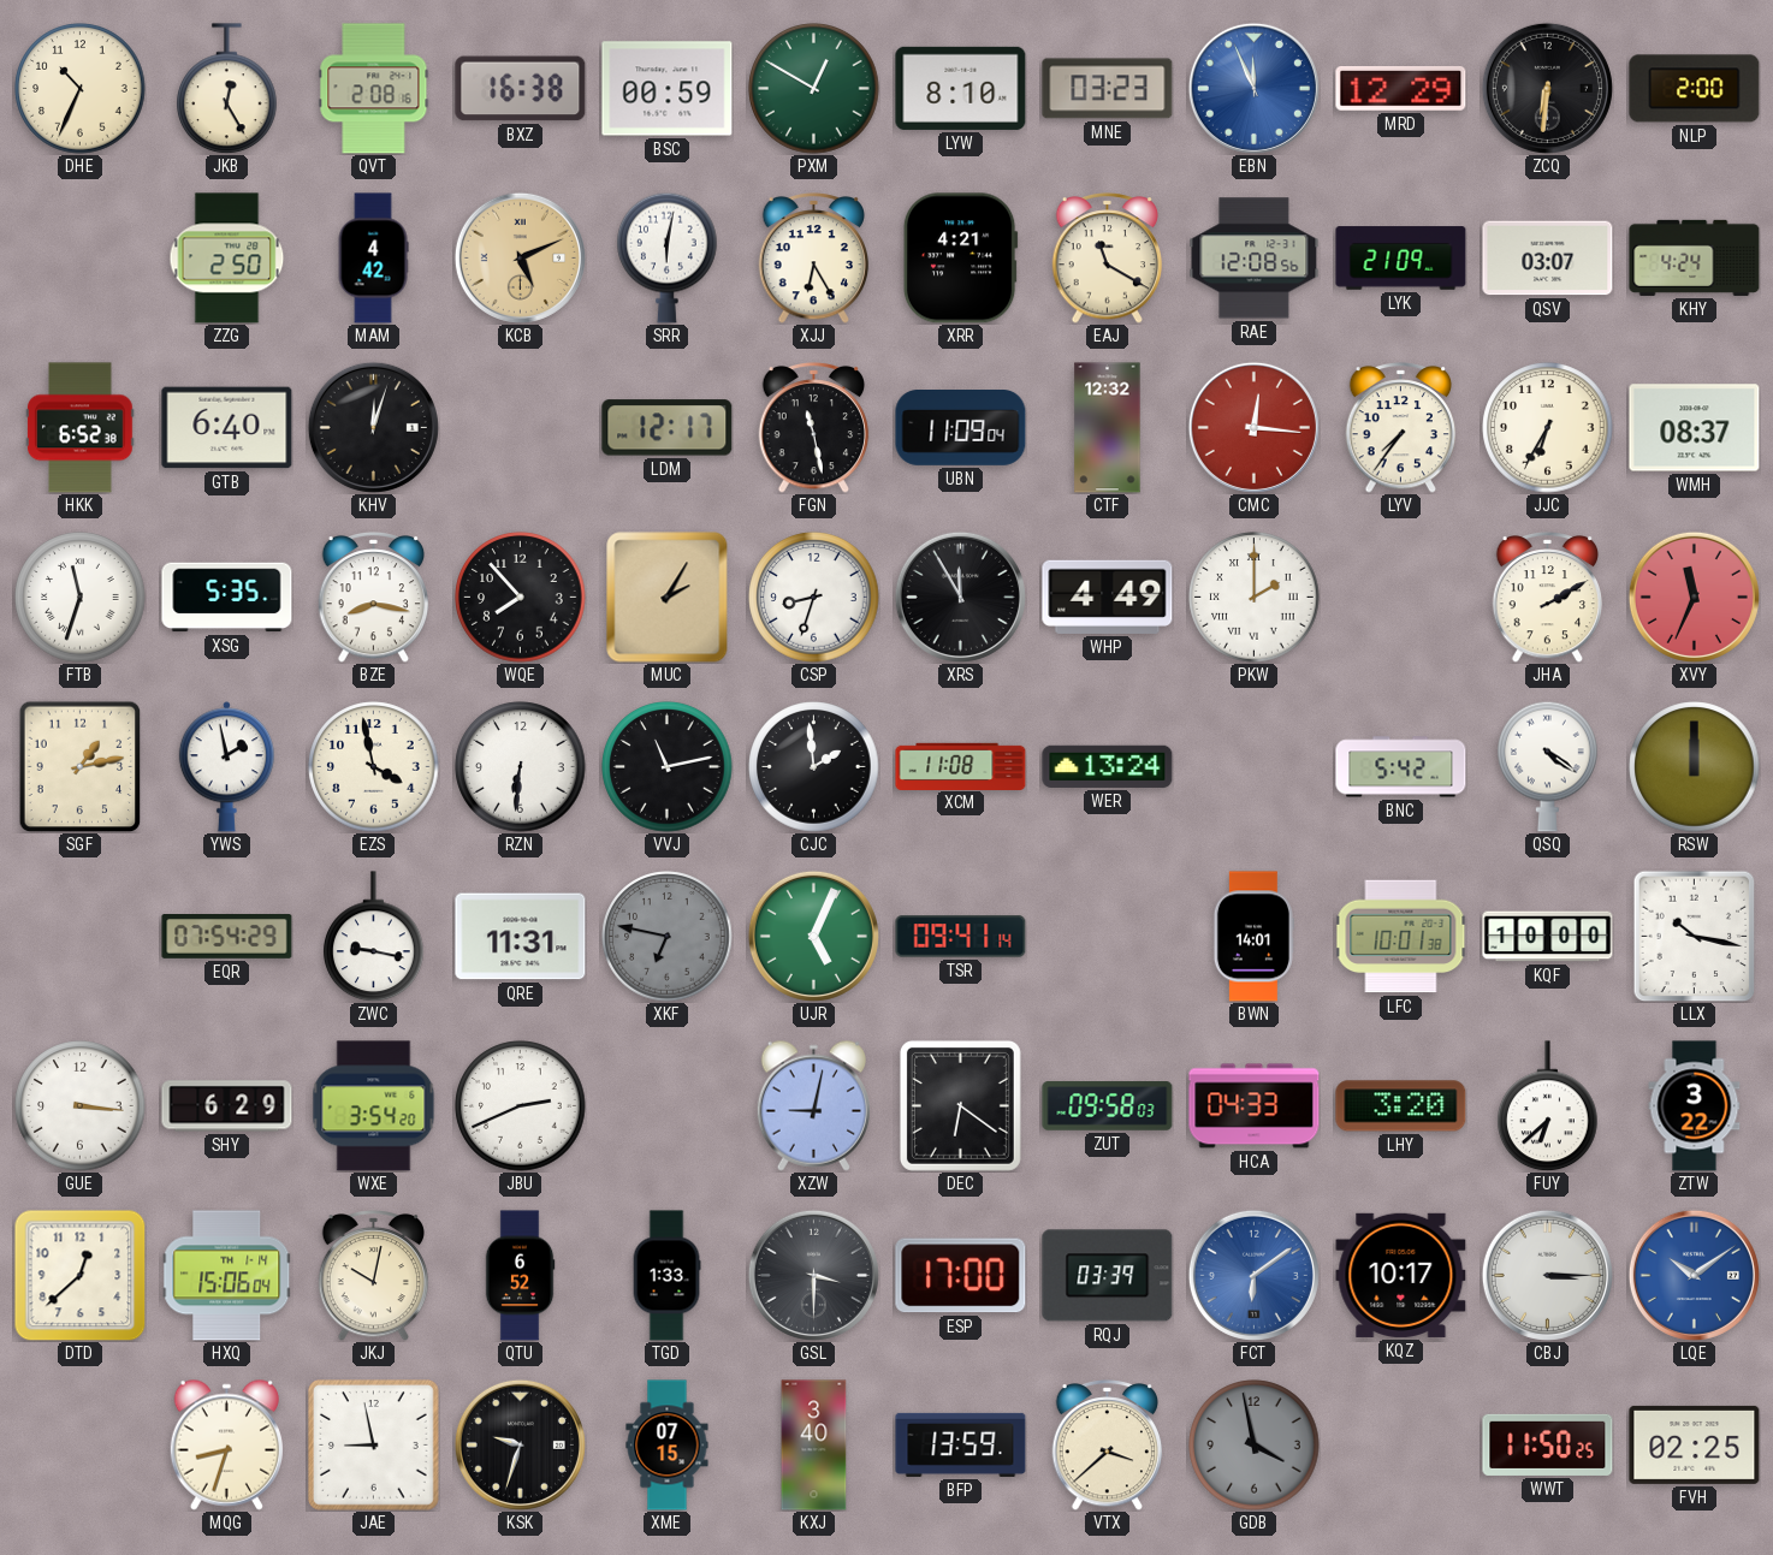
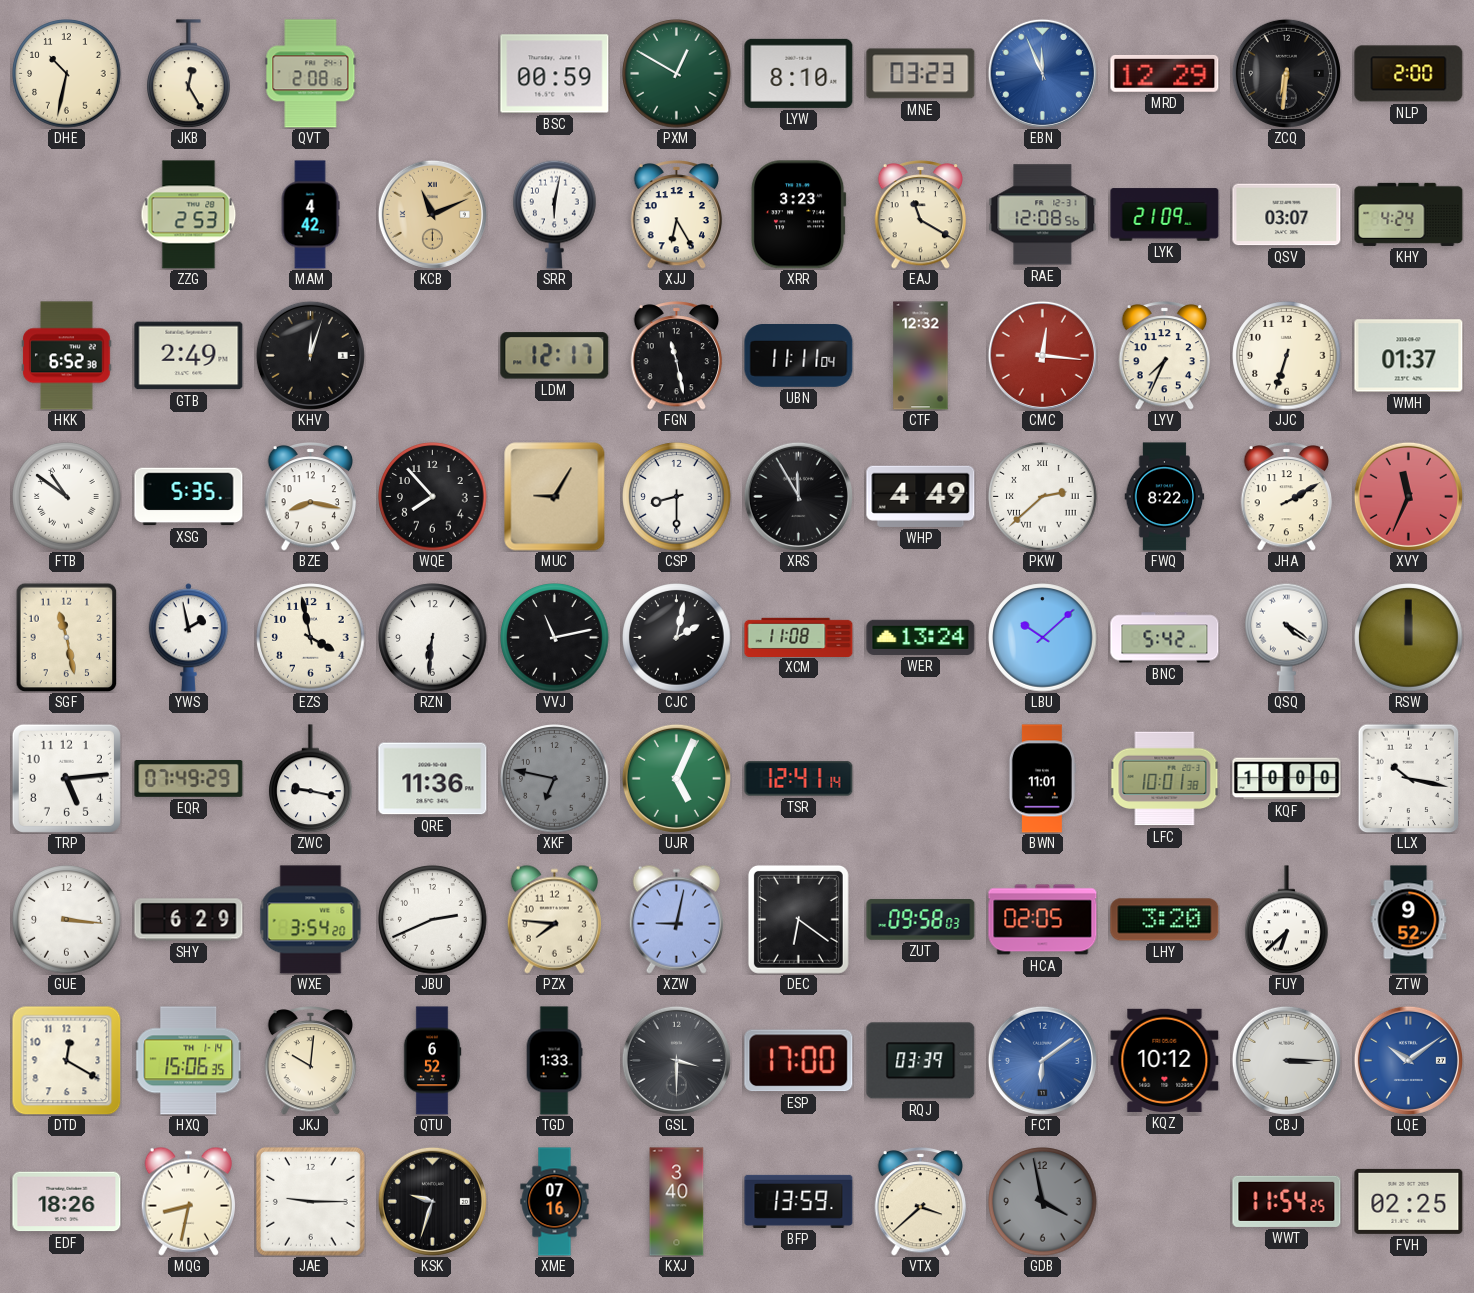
DHE: 10:34 -> 10:32
BXZ: 16:38 -> none
ZZG: 2:50 -> 2:53
KCB: 5:11 -> 11:11
XRR: 4:21 -> 3:23
GTB: 6:40 -> 2:49
UBN: 11:09 -> 11:11
LYV: 7:36 -> 7:34
JJC: 6:35 -> 6:33
WMH: 08:37 -> 01:37
FTB: 11:33 -> 10:51
MUC: 2:05 -> 9:05
CSP: 8:33 -> 8:30
PKW: 2:00 -> 2:38
FWQ: none -> 8:22
SGF: 1:13 -> 11:28
CJC: 1:59 -> 2:02
LBU: none -> 10:08
TRP: none -> 5:14
EQR: 07:54 -> 07:49
QRE: 11:31 -> 11:36
TSR: 09:41 -> 12:41
BWN: 14:01 -> 11:01
PZX: none -> 7:46
HCA: 04:33 -> 02:05
ZTW: 3:22 -> 9:52
DTD: 12:38 -> 12:20
HXQ: 15:06:04 -> 15:06:35
JKJ: 10:02 -> 10:01
KQZ: 10:17 -> 10:12
EDF: none -> 18:26
MQG: 8:33 -> 8:32
JAE: 8:58 -> 9:15
XME: 07:15 -> 07:16
WWT: 11:50 -> 11:54
